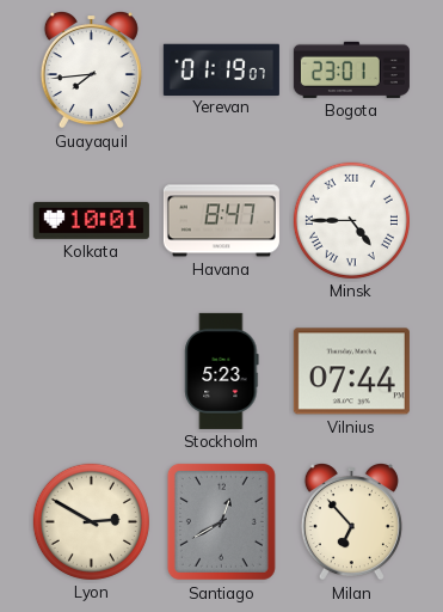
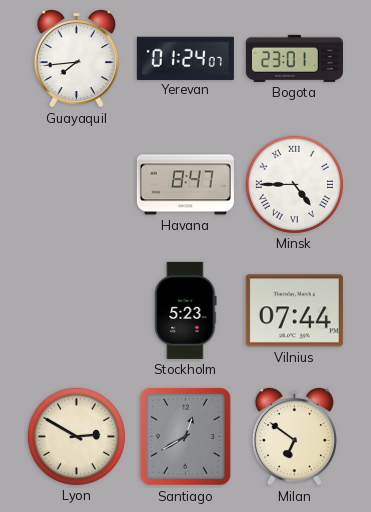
Yerevan: 01:19 -> 01:24
Kolkata: 10:01 -> none
Milan: 6:53 -> 6:51
